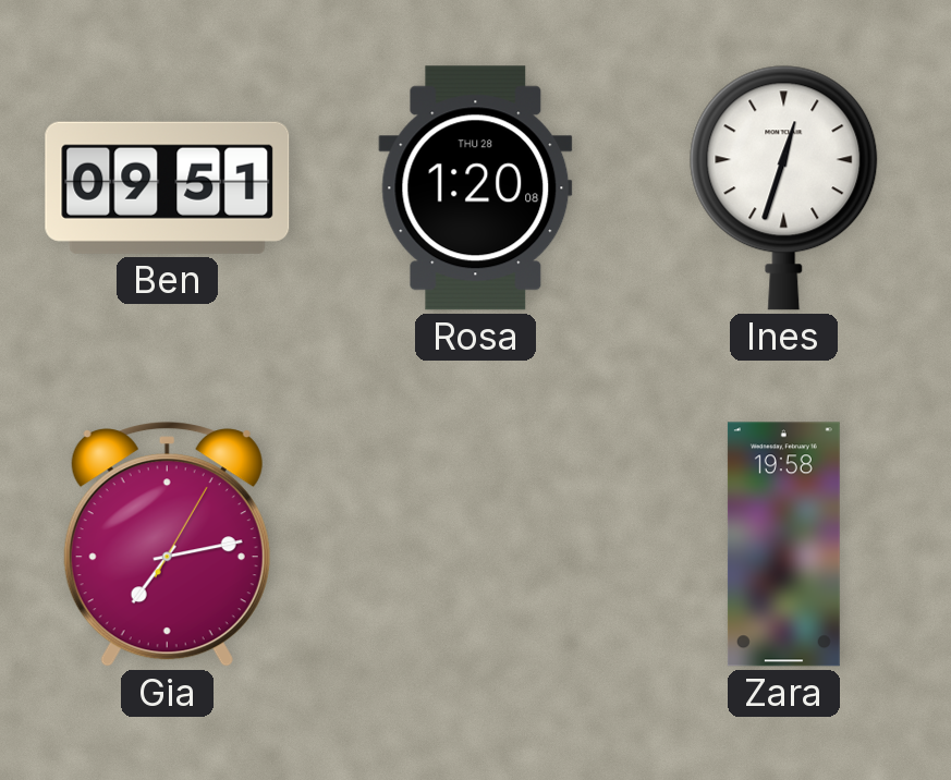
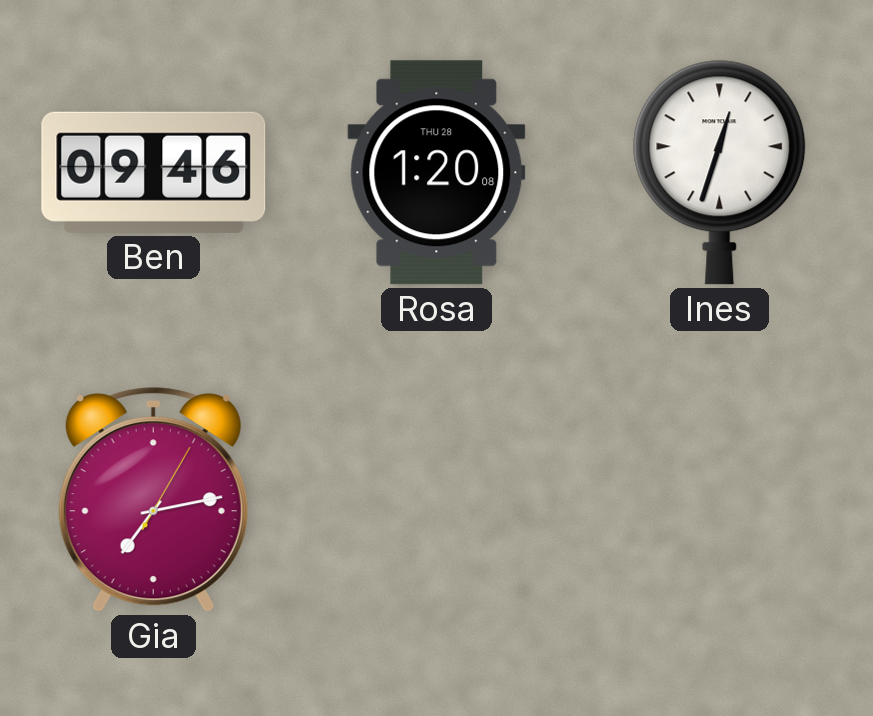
Ben: 09:51 -> 09:46
Zara: 19:58 -> none
